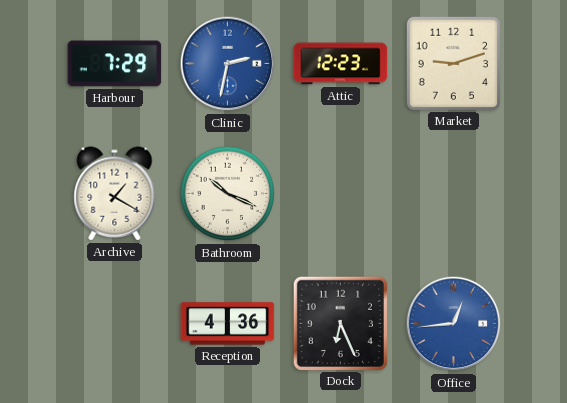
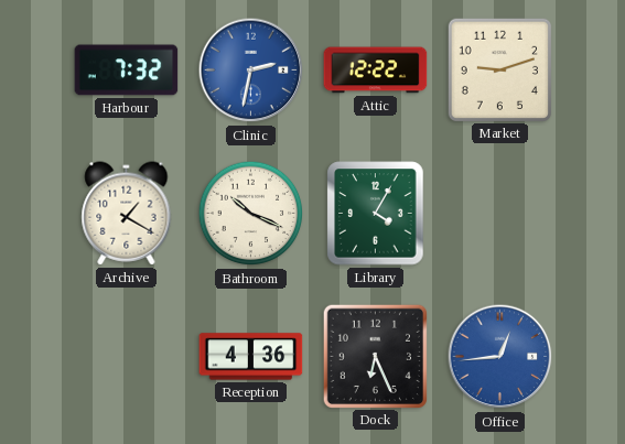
Harbour: 7:29 -> 7:32
Attic: 12:23 -> 12:22
Library: none -> 4:05
